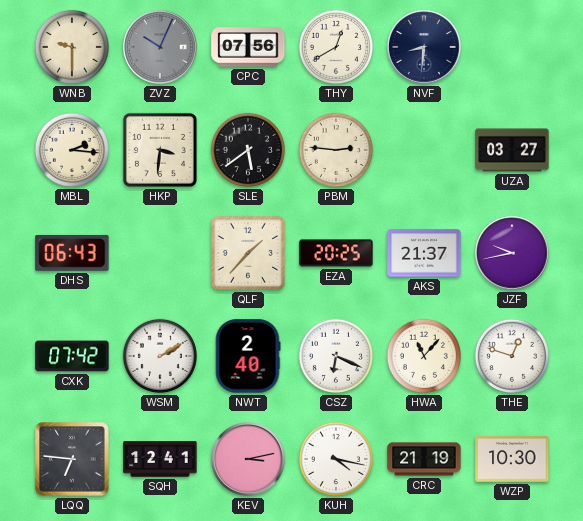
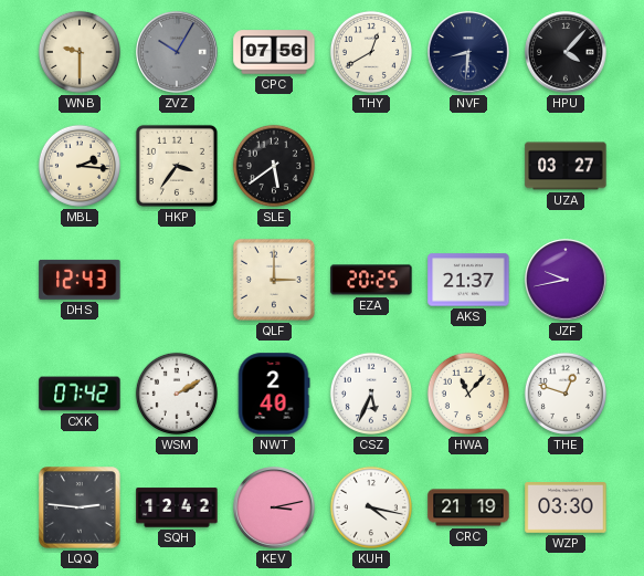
ZVZ: 10:04 -> 10:05
HPU: none -> 4:07
HKP: 3:31 -> 3:36
PBM: 2:46 -> none
DHS: 06:43 -> 12:43
QLF: 1:37 -> 3:00
CSZ: 6:19 -> 5:34
LQQ: 6:46 -> 2:46
SQH: 12:41 -> 12:42
WZP: 10:30 -> 03:30
